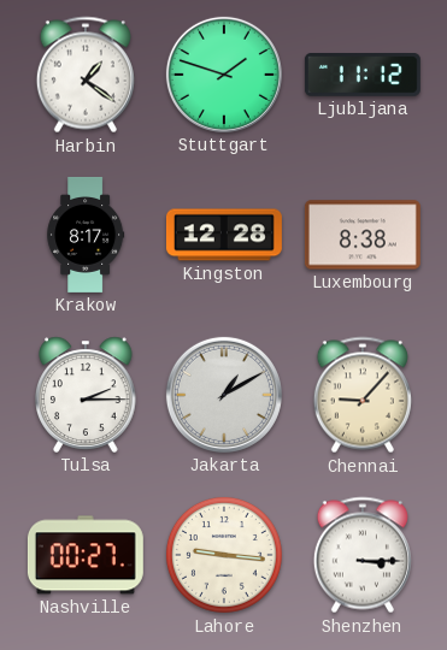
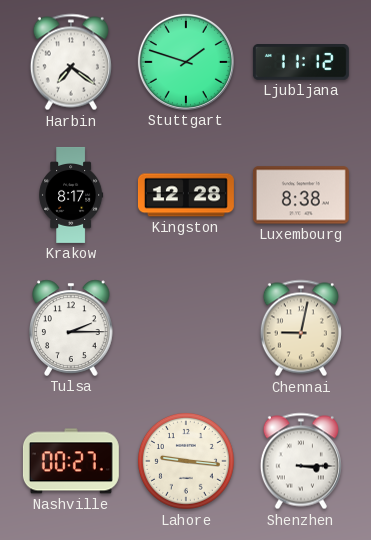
Harbin: 1:21 -> 7:21
Jakarta: 1:10 -> none
Chennai: 9:07 -> 9:02
